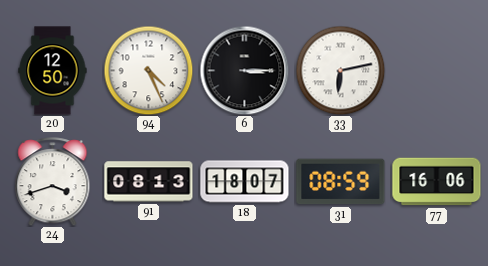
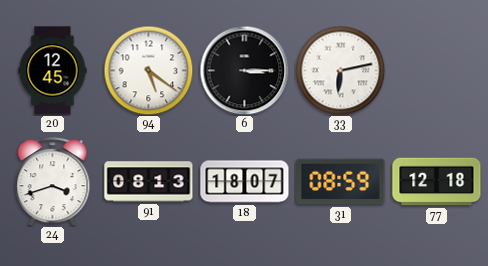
20: 12:50 -> 12:45
94: 4:26 -> 5:21
77: 16:06 -> 12:18
